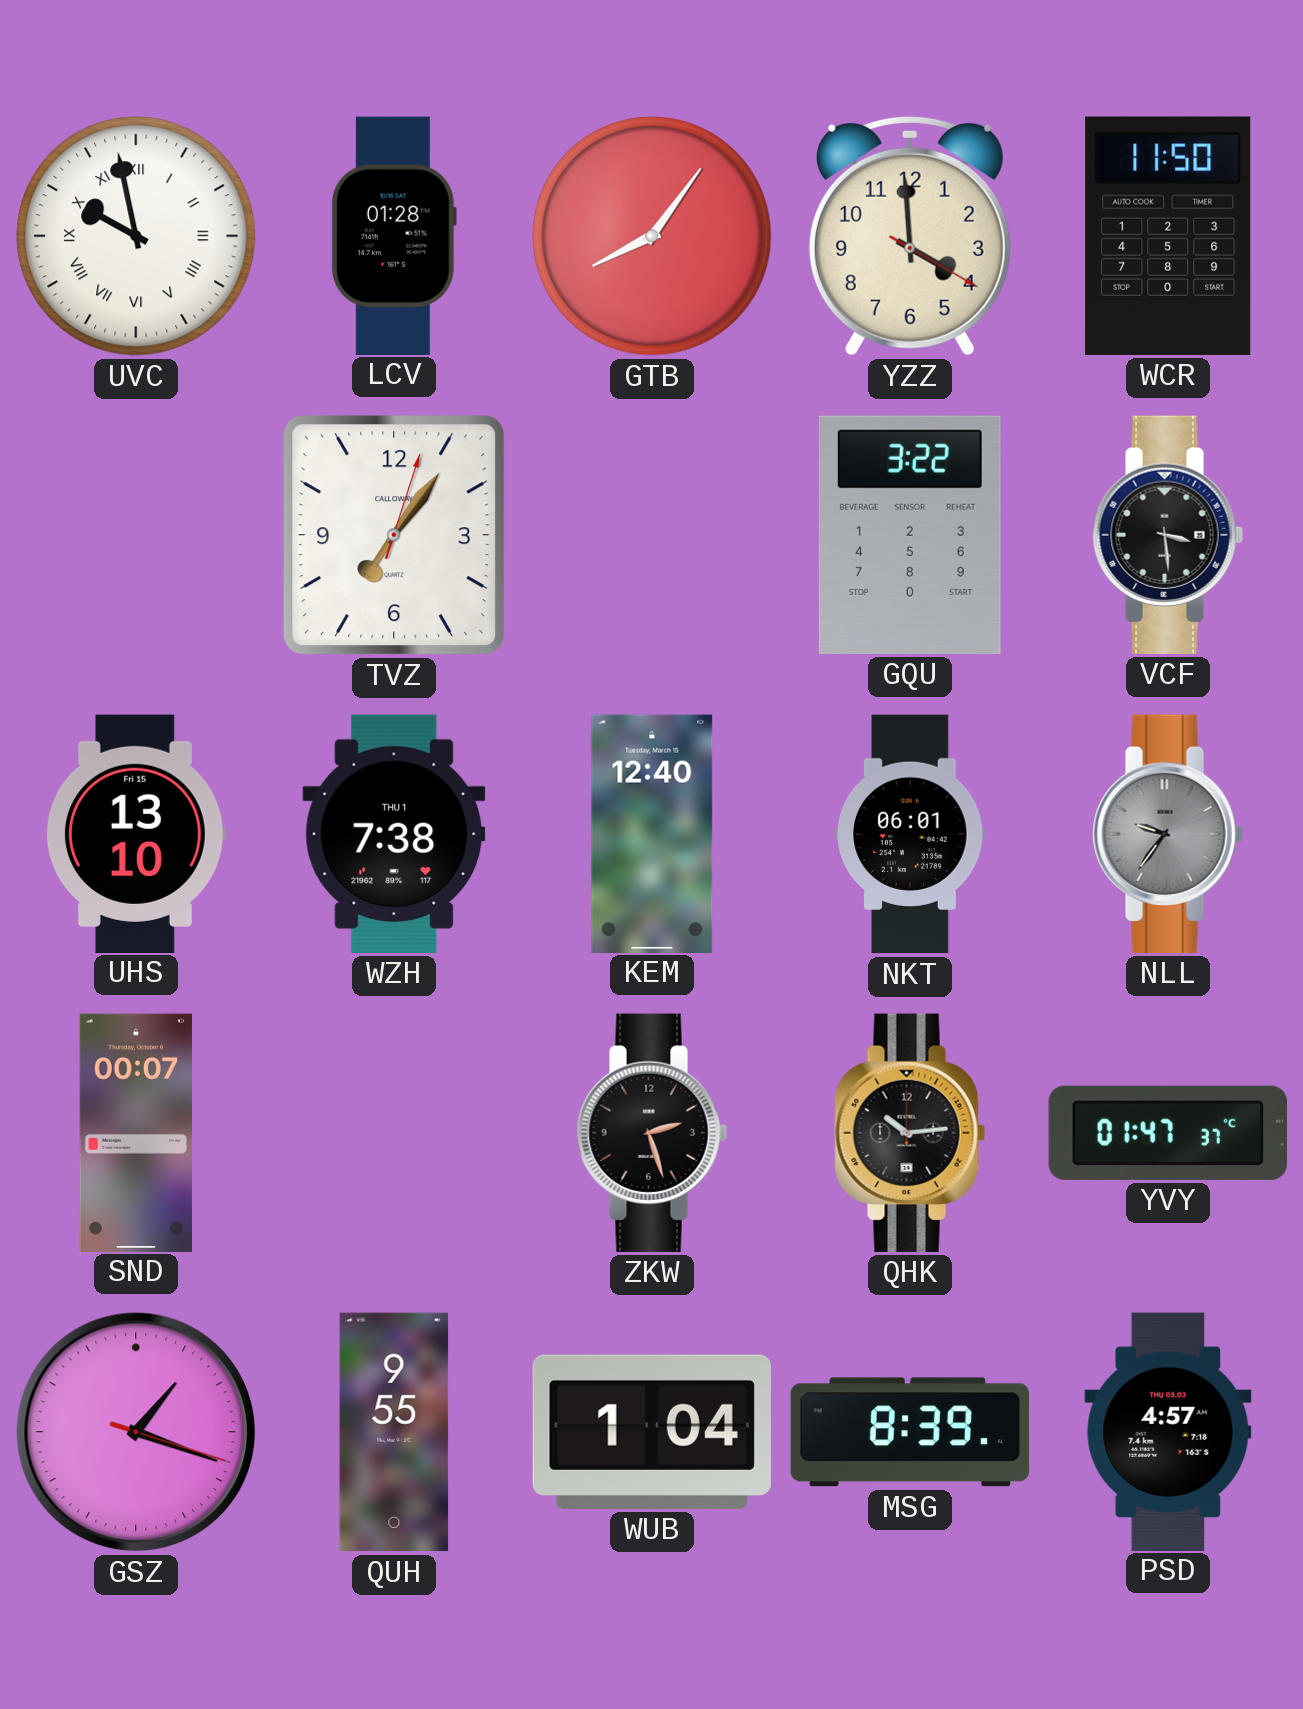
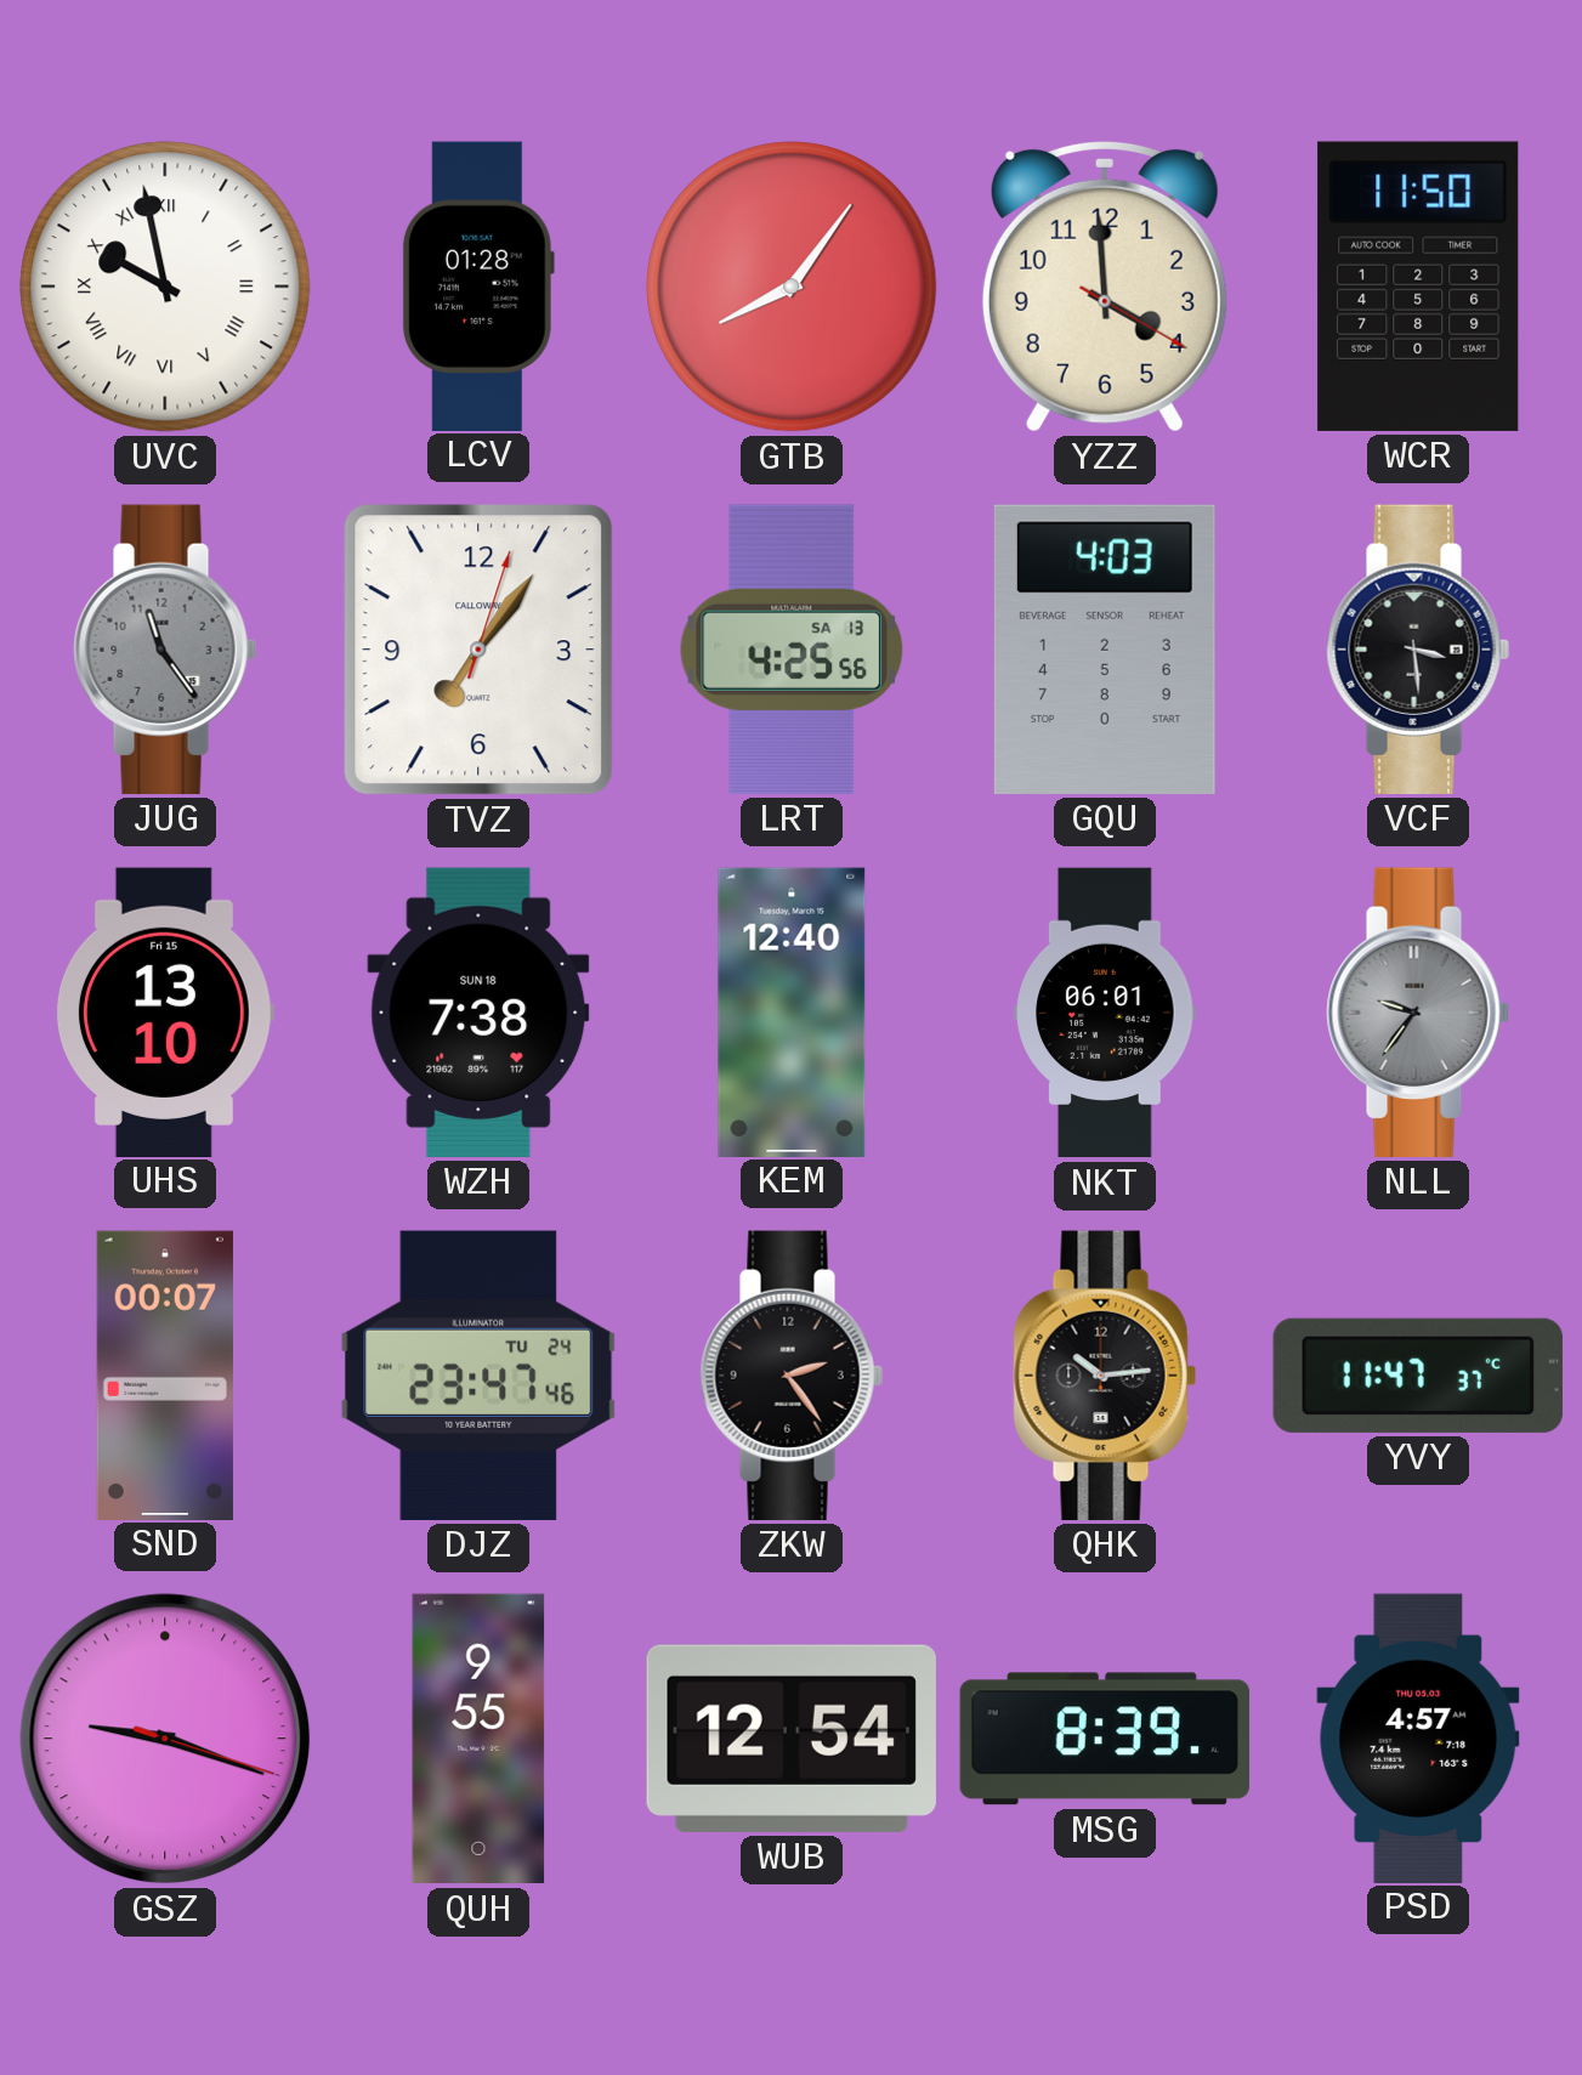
JUG: none -> 11:24
LRT: none -> 4:25
GQU: 3:22 -> 4:03
WZH date: THU 1 -> SUN 18
DJZ: none -> 23:47
ZKW: 2:27 -> 2:24
YVY: 01:47 -> 11:47
GSZ: 1:18 -> 9:18
WUB: 1:04 -> 12:54
